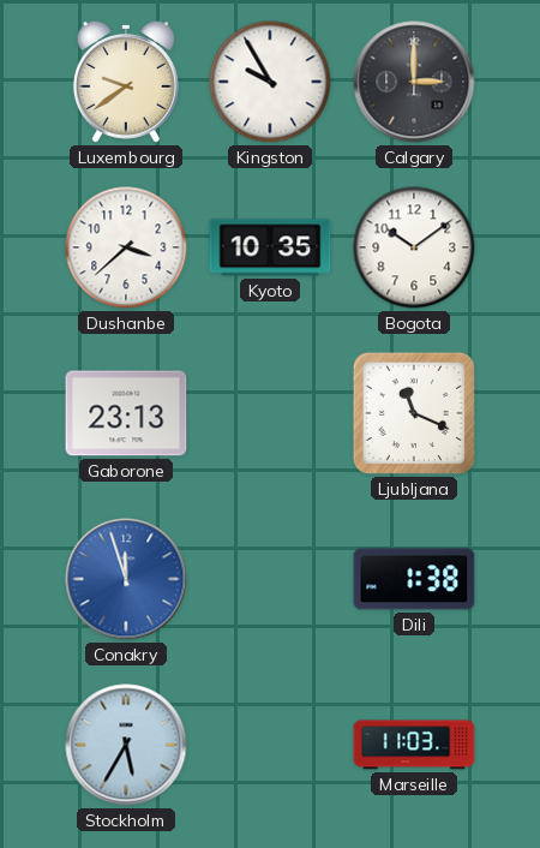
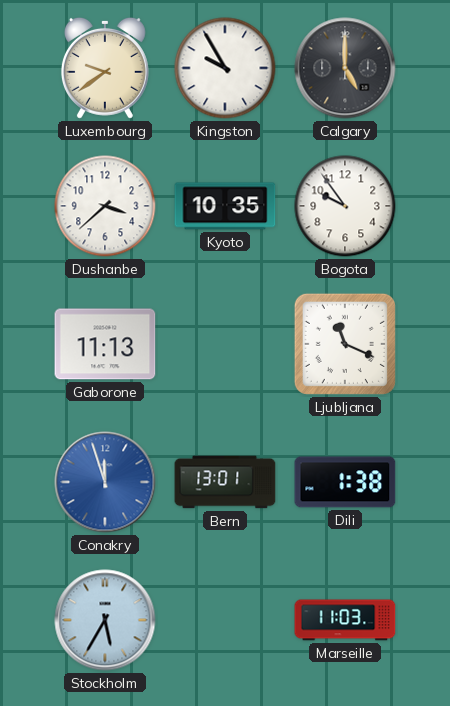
Calgary: 3:00 -> 5:00
Bogota: 10:09 -> 9:54
Gaborone: 23:13 -> 11:13
Bern: none -> 13:01
